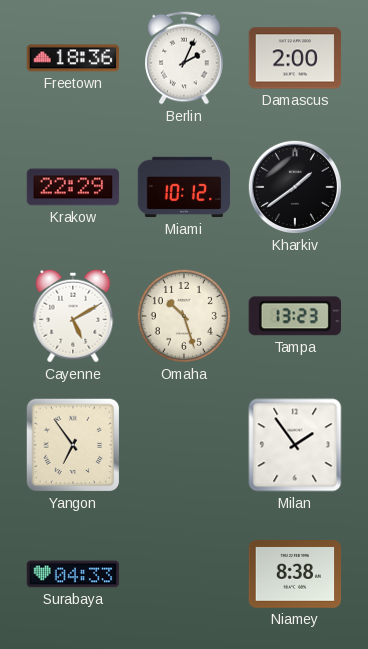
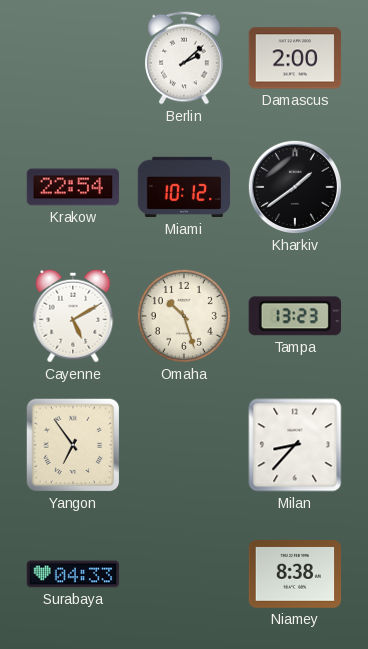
Freetown: 18:36 -> none
Berlin: 2:04 -> 2:08
Krakow: 22:29 -> 22:54
Milan: 1:54 -> 8:37
